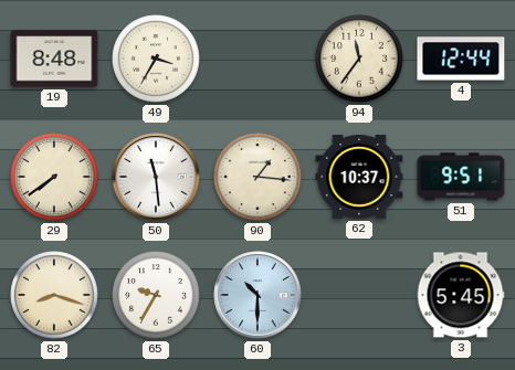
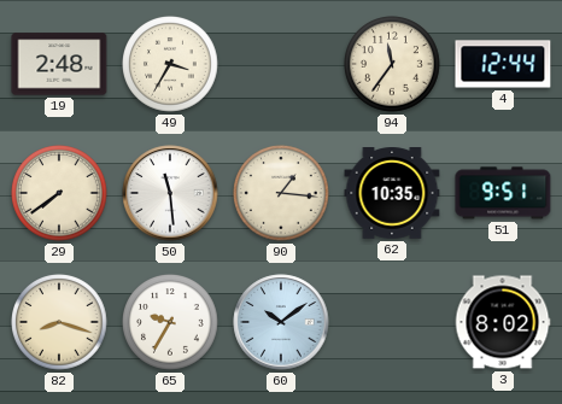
19: 8:48 -> 2:48
62: 10:37 -> 10:35
60: 10:30 -> 10:09
3: 5:45 -> 8:02
